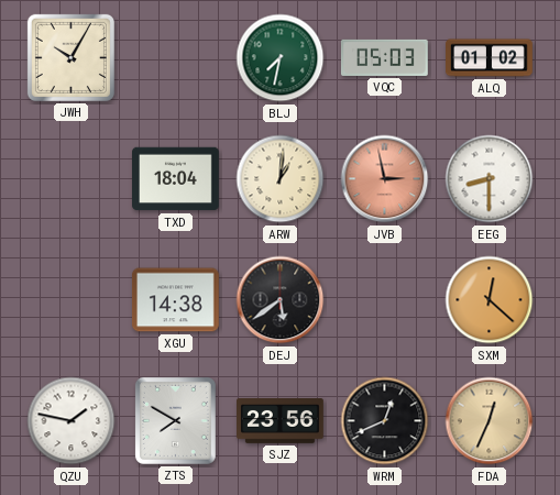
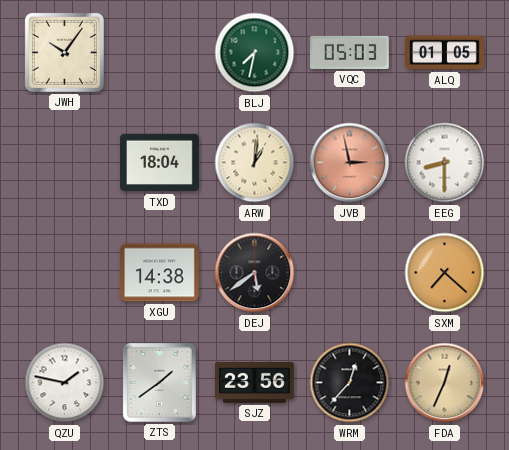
JWH: 10:05 -> 10:06
ALQ: 01:02 -> 01:05
SXM: 12:22 -> 7:22
ZTS: 7:50 -> 1:39
WRM: 12:41 -> 12:37
